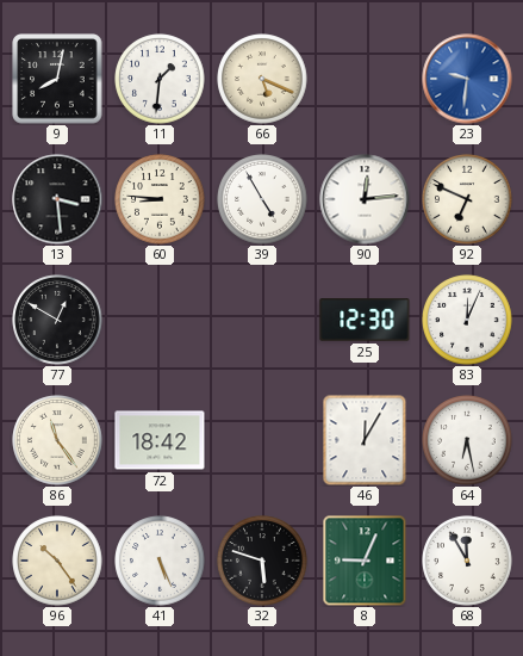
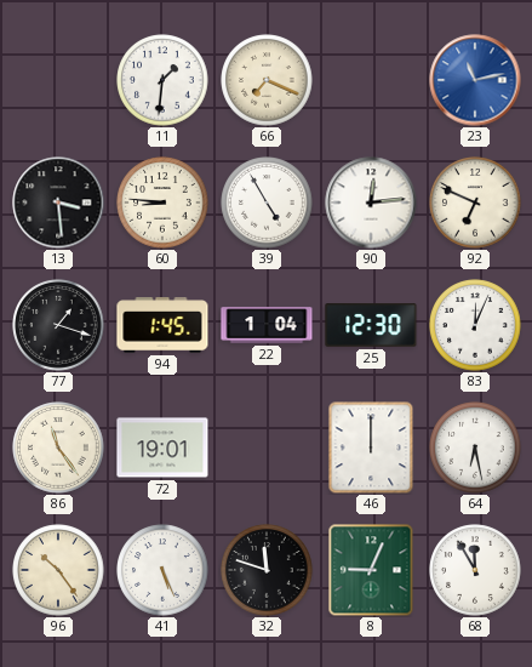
9: 8:02 -> none
66: 5:19 -> 7:19
23: 9:31 -> 11:13
77: 12:50 -> 1:18
94: none -> 1:45
22: none -> 1:04
72: 18:42 -> 19:01
46: 12:05 -> 12:00
32: 5:48 -> 11:48
